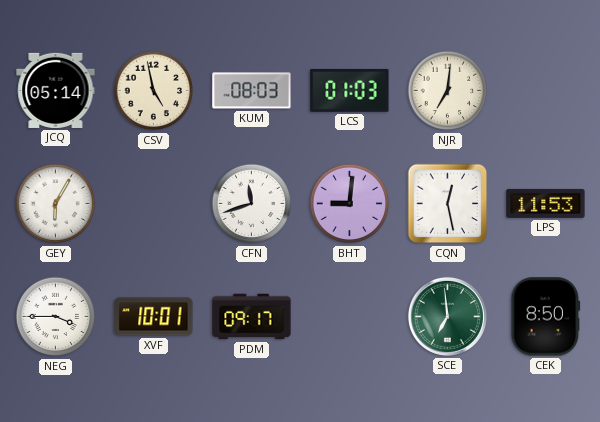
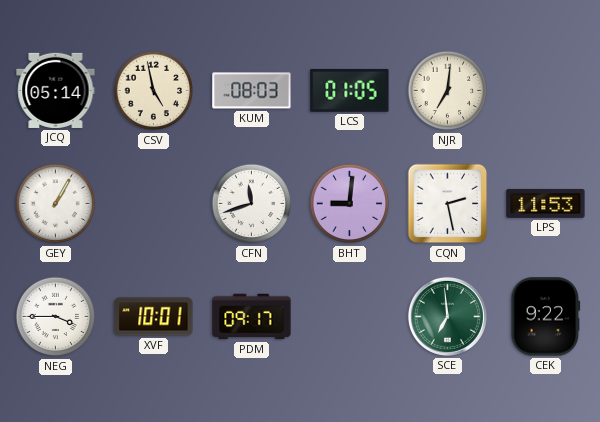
LCS: 01:03 -> 01:05
GEY: 6:05 -> 1:05
CQN: 12:28 -> 2:28
CEK: 8:50 -> 9:22
